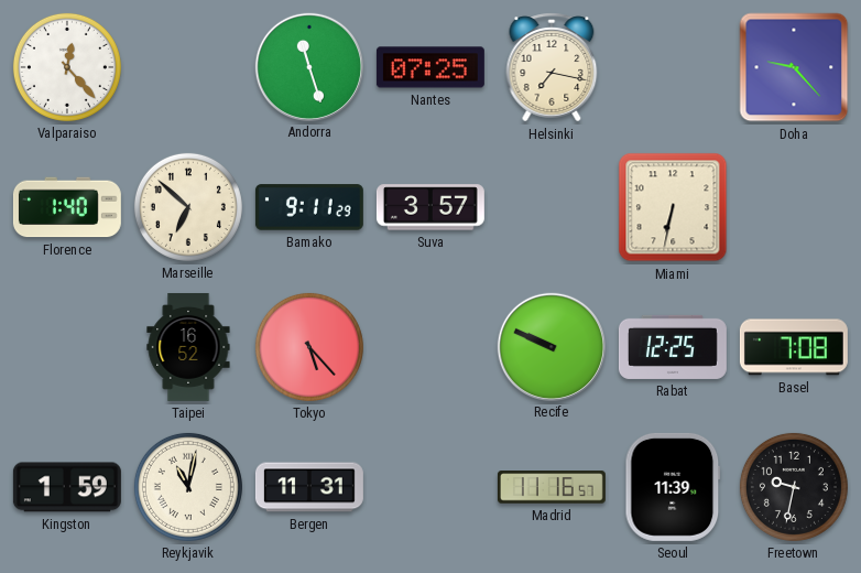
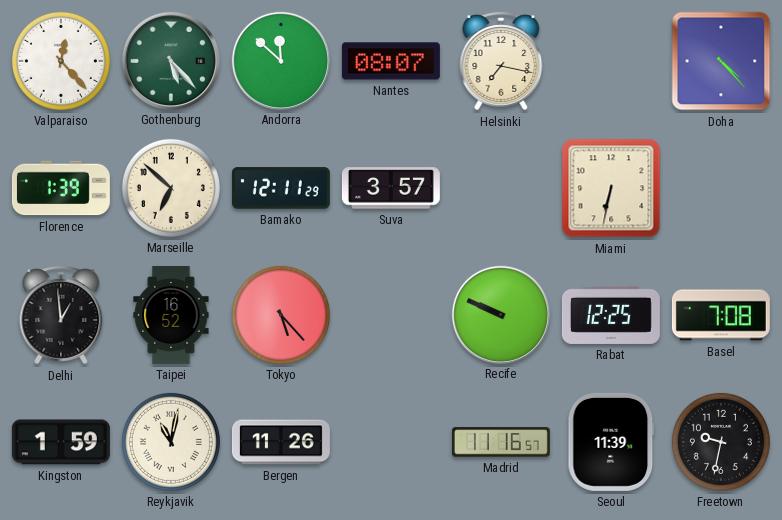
Gothenburg: none -> 5:23
Andorra: 11:27 -> 11:52
Nantes: 07:25 -> 08:07
Doha: 9:23 -> 4:23
Florence: 1:40 -> 1:39
Bamako: 9:11 -> 12:11
Delhi: none -> 12:59
Bergen: 11:31 -> 11:26
